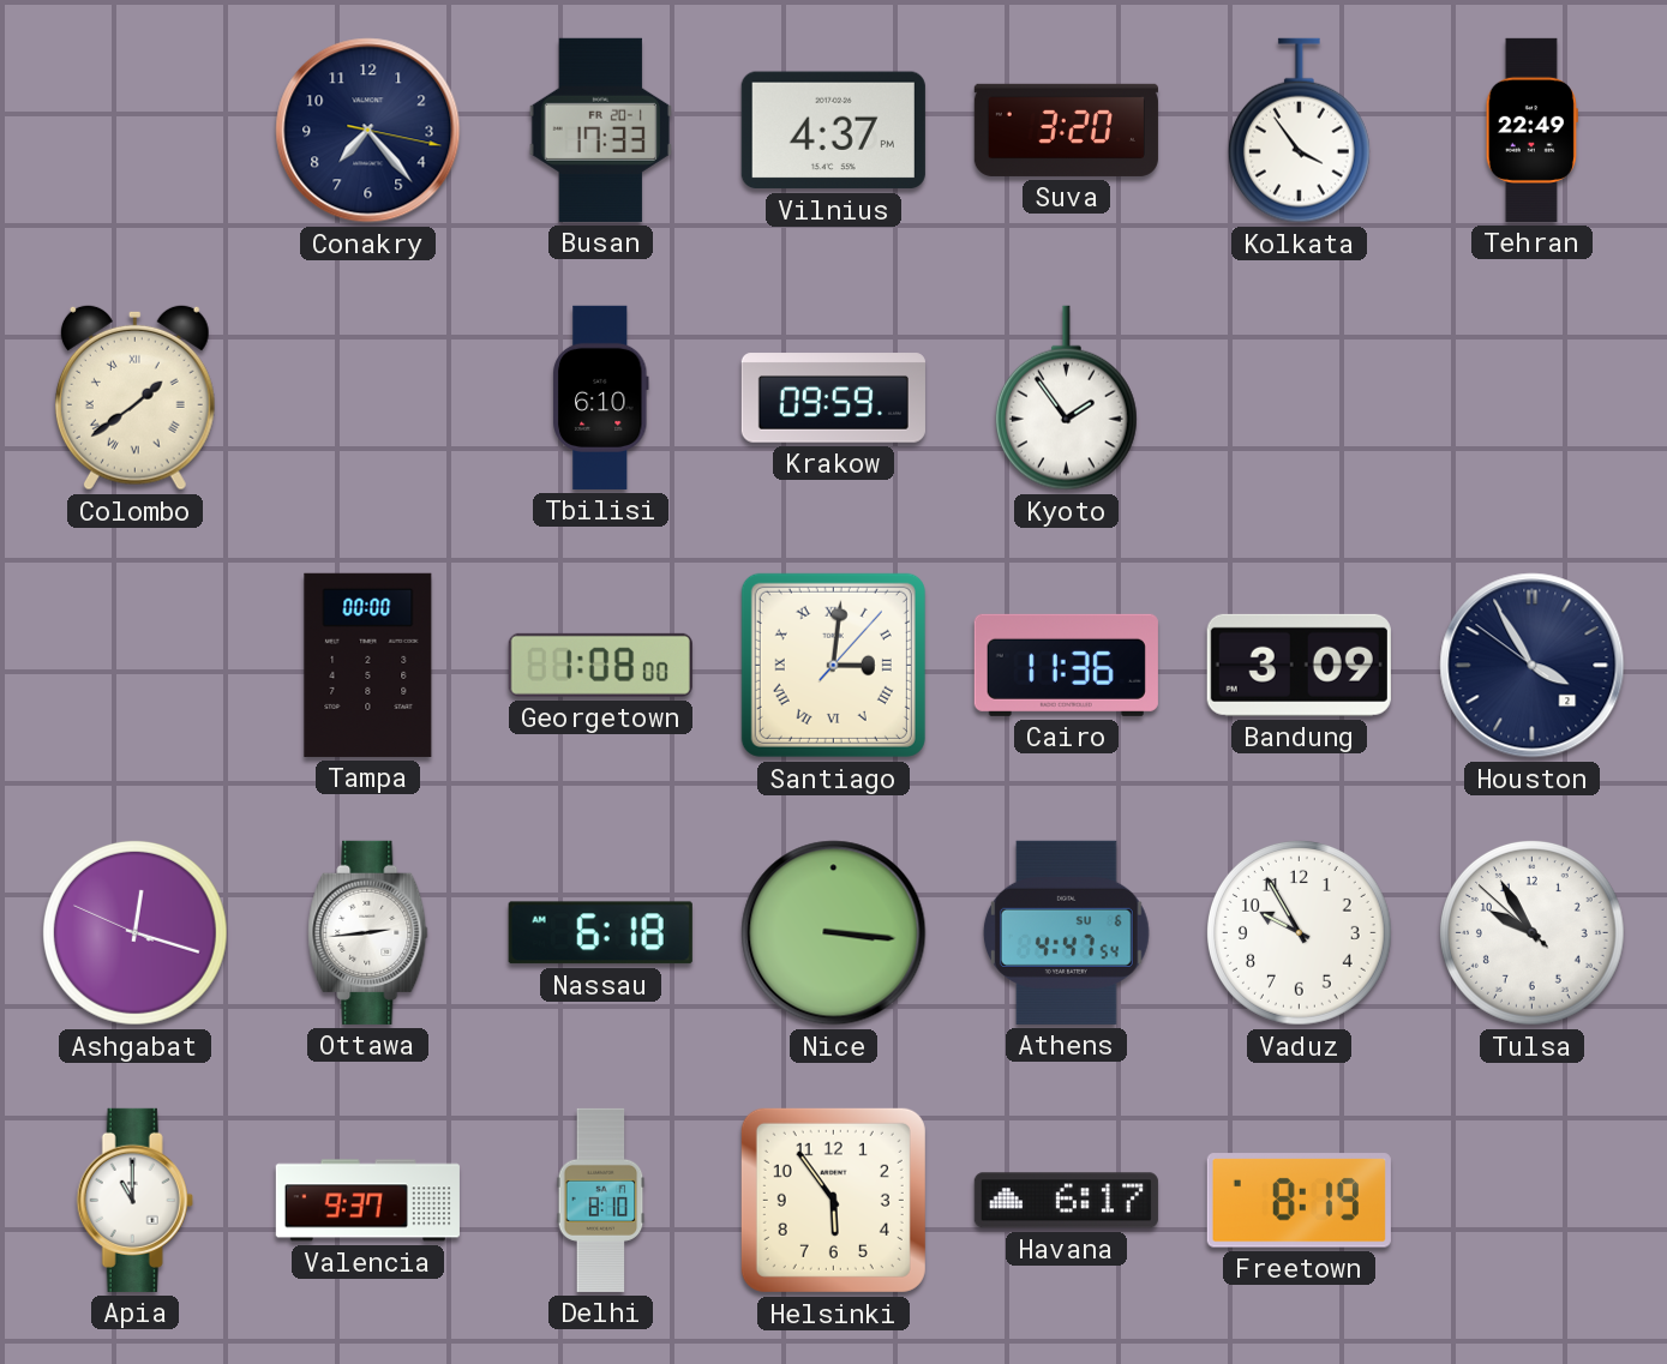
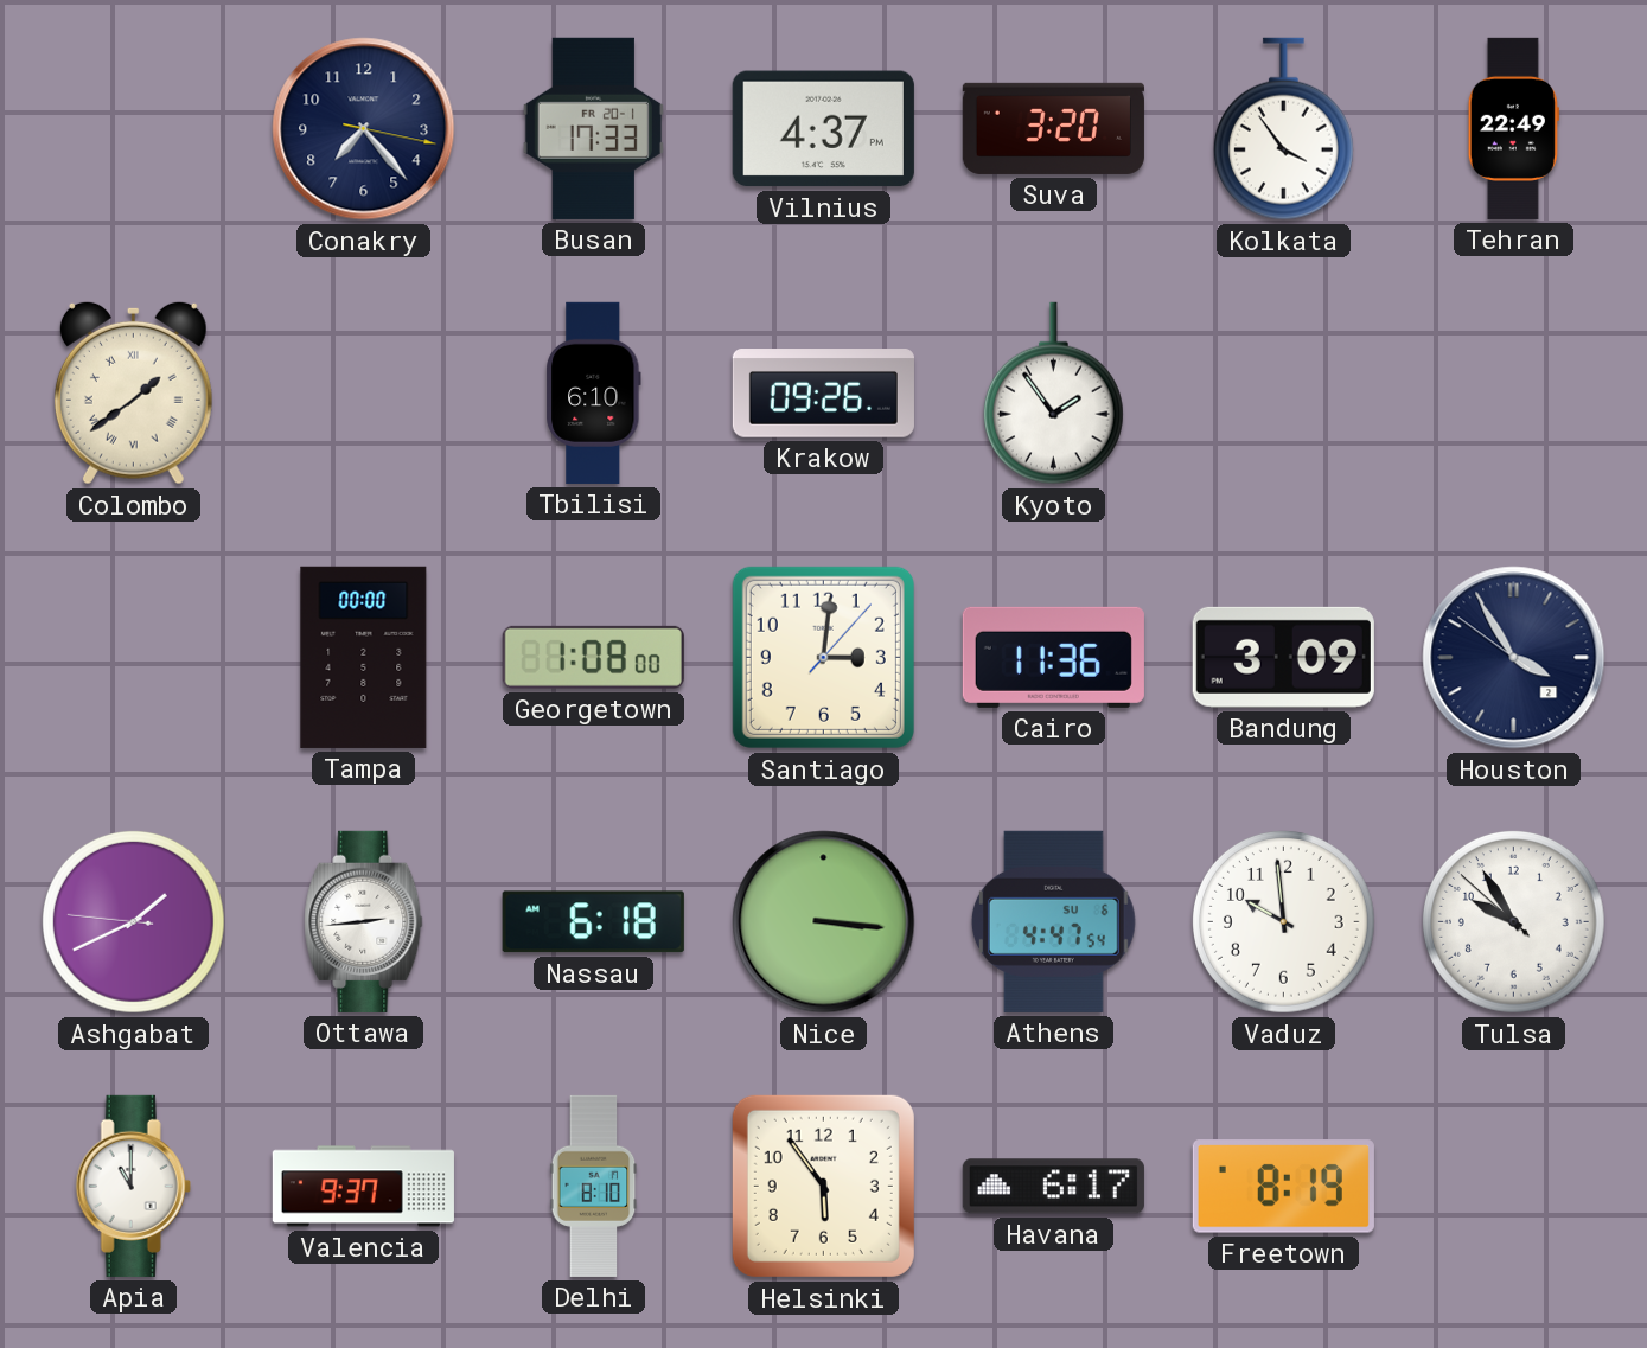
Krakow: 09:59 -> 09:26
Santiago numerals: Roman -> Arabic
Ashgabat: 12:17 -> 1:40
Vaduz: 9:55 -> 9:59
